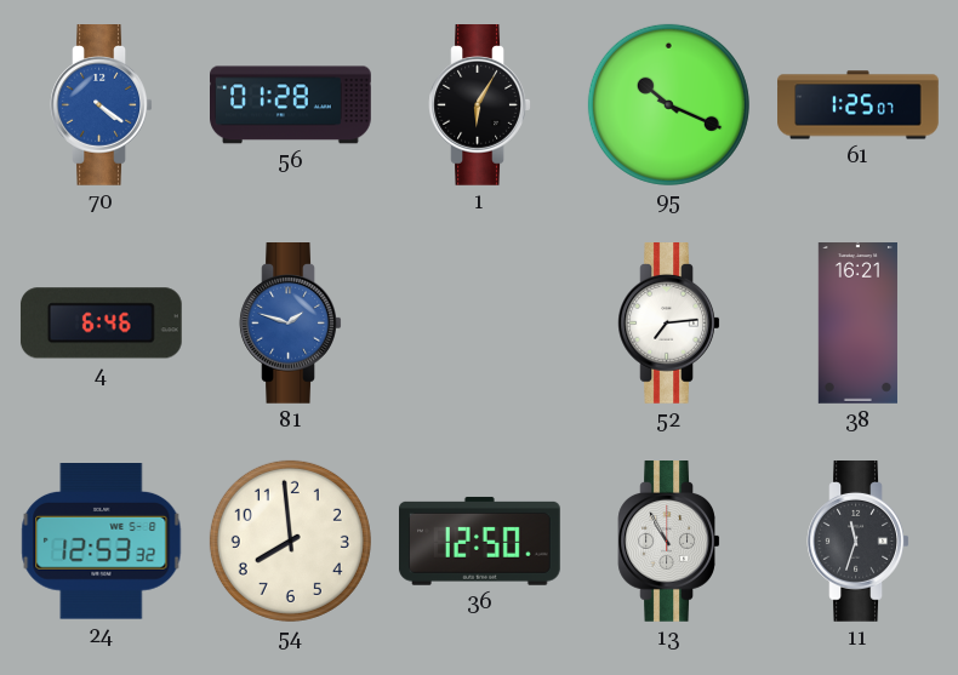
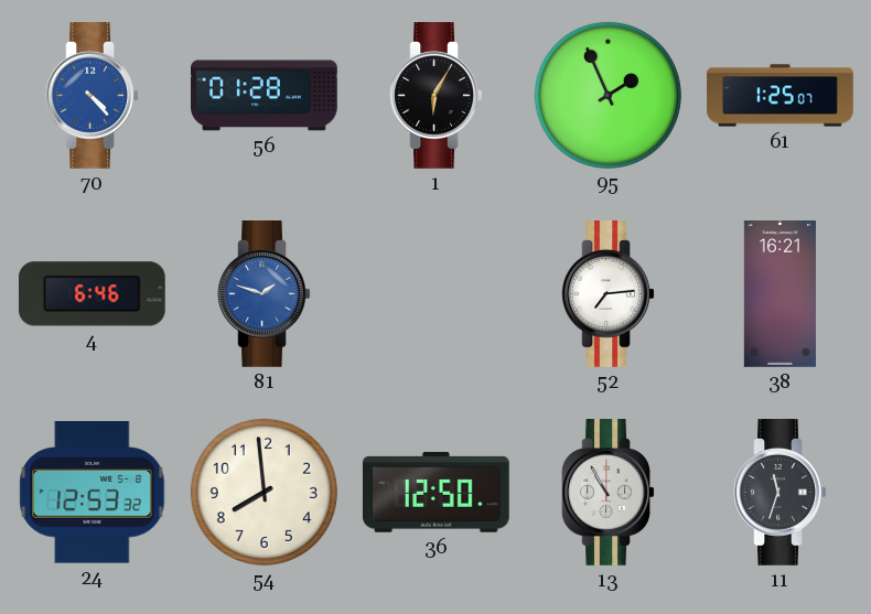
70: 4:21 -> 4:23
95: 10:19 -> 1:56
